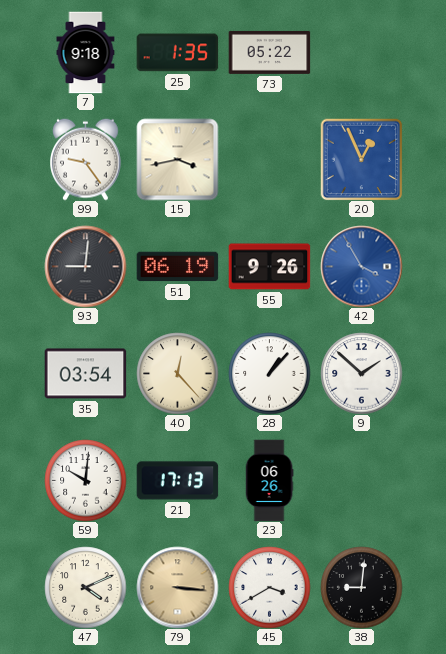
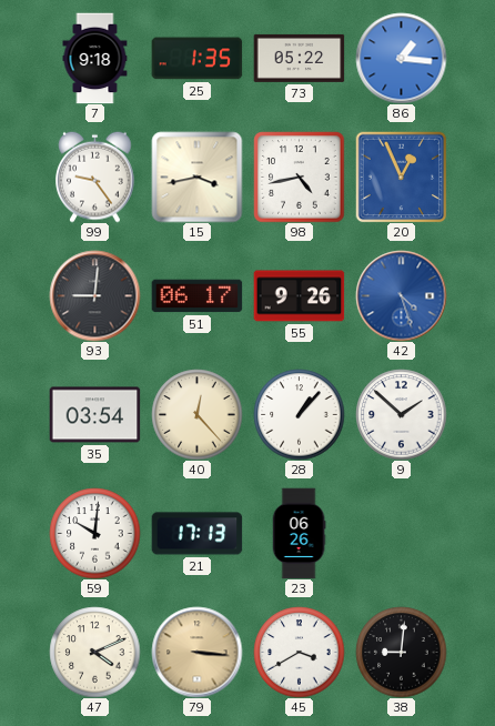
86: none -> 1:16
98: none -> 4:43
51: 06:19 -> 06:17
42: 3:55 -> 4:27
